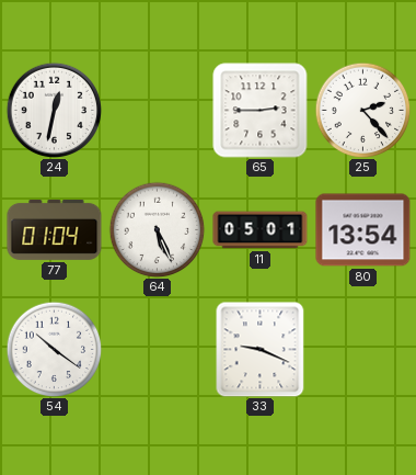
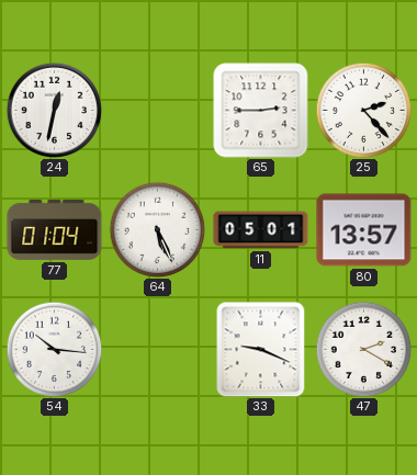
80: 13:54 -> 13:57
54: 10:21 -> 10:16
47: none -> 2:20
